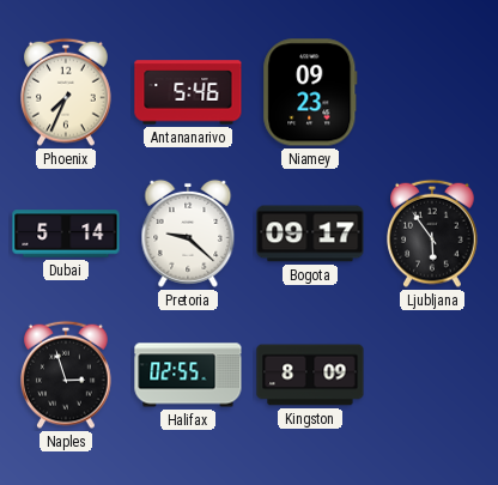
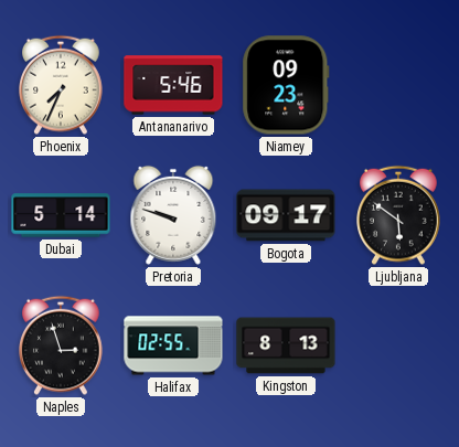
Pretoria: 9:22 -> 9:48
Ljubljana: 5:54 -> 5:51
Kingston: 8:09 -> 8:13
